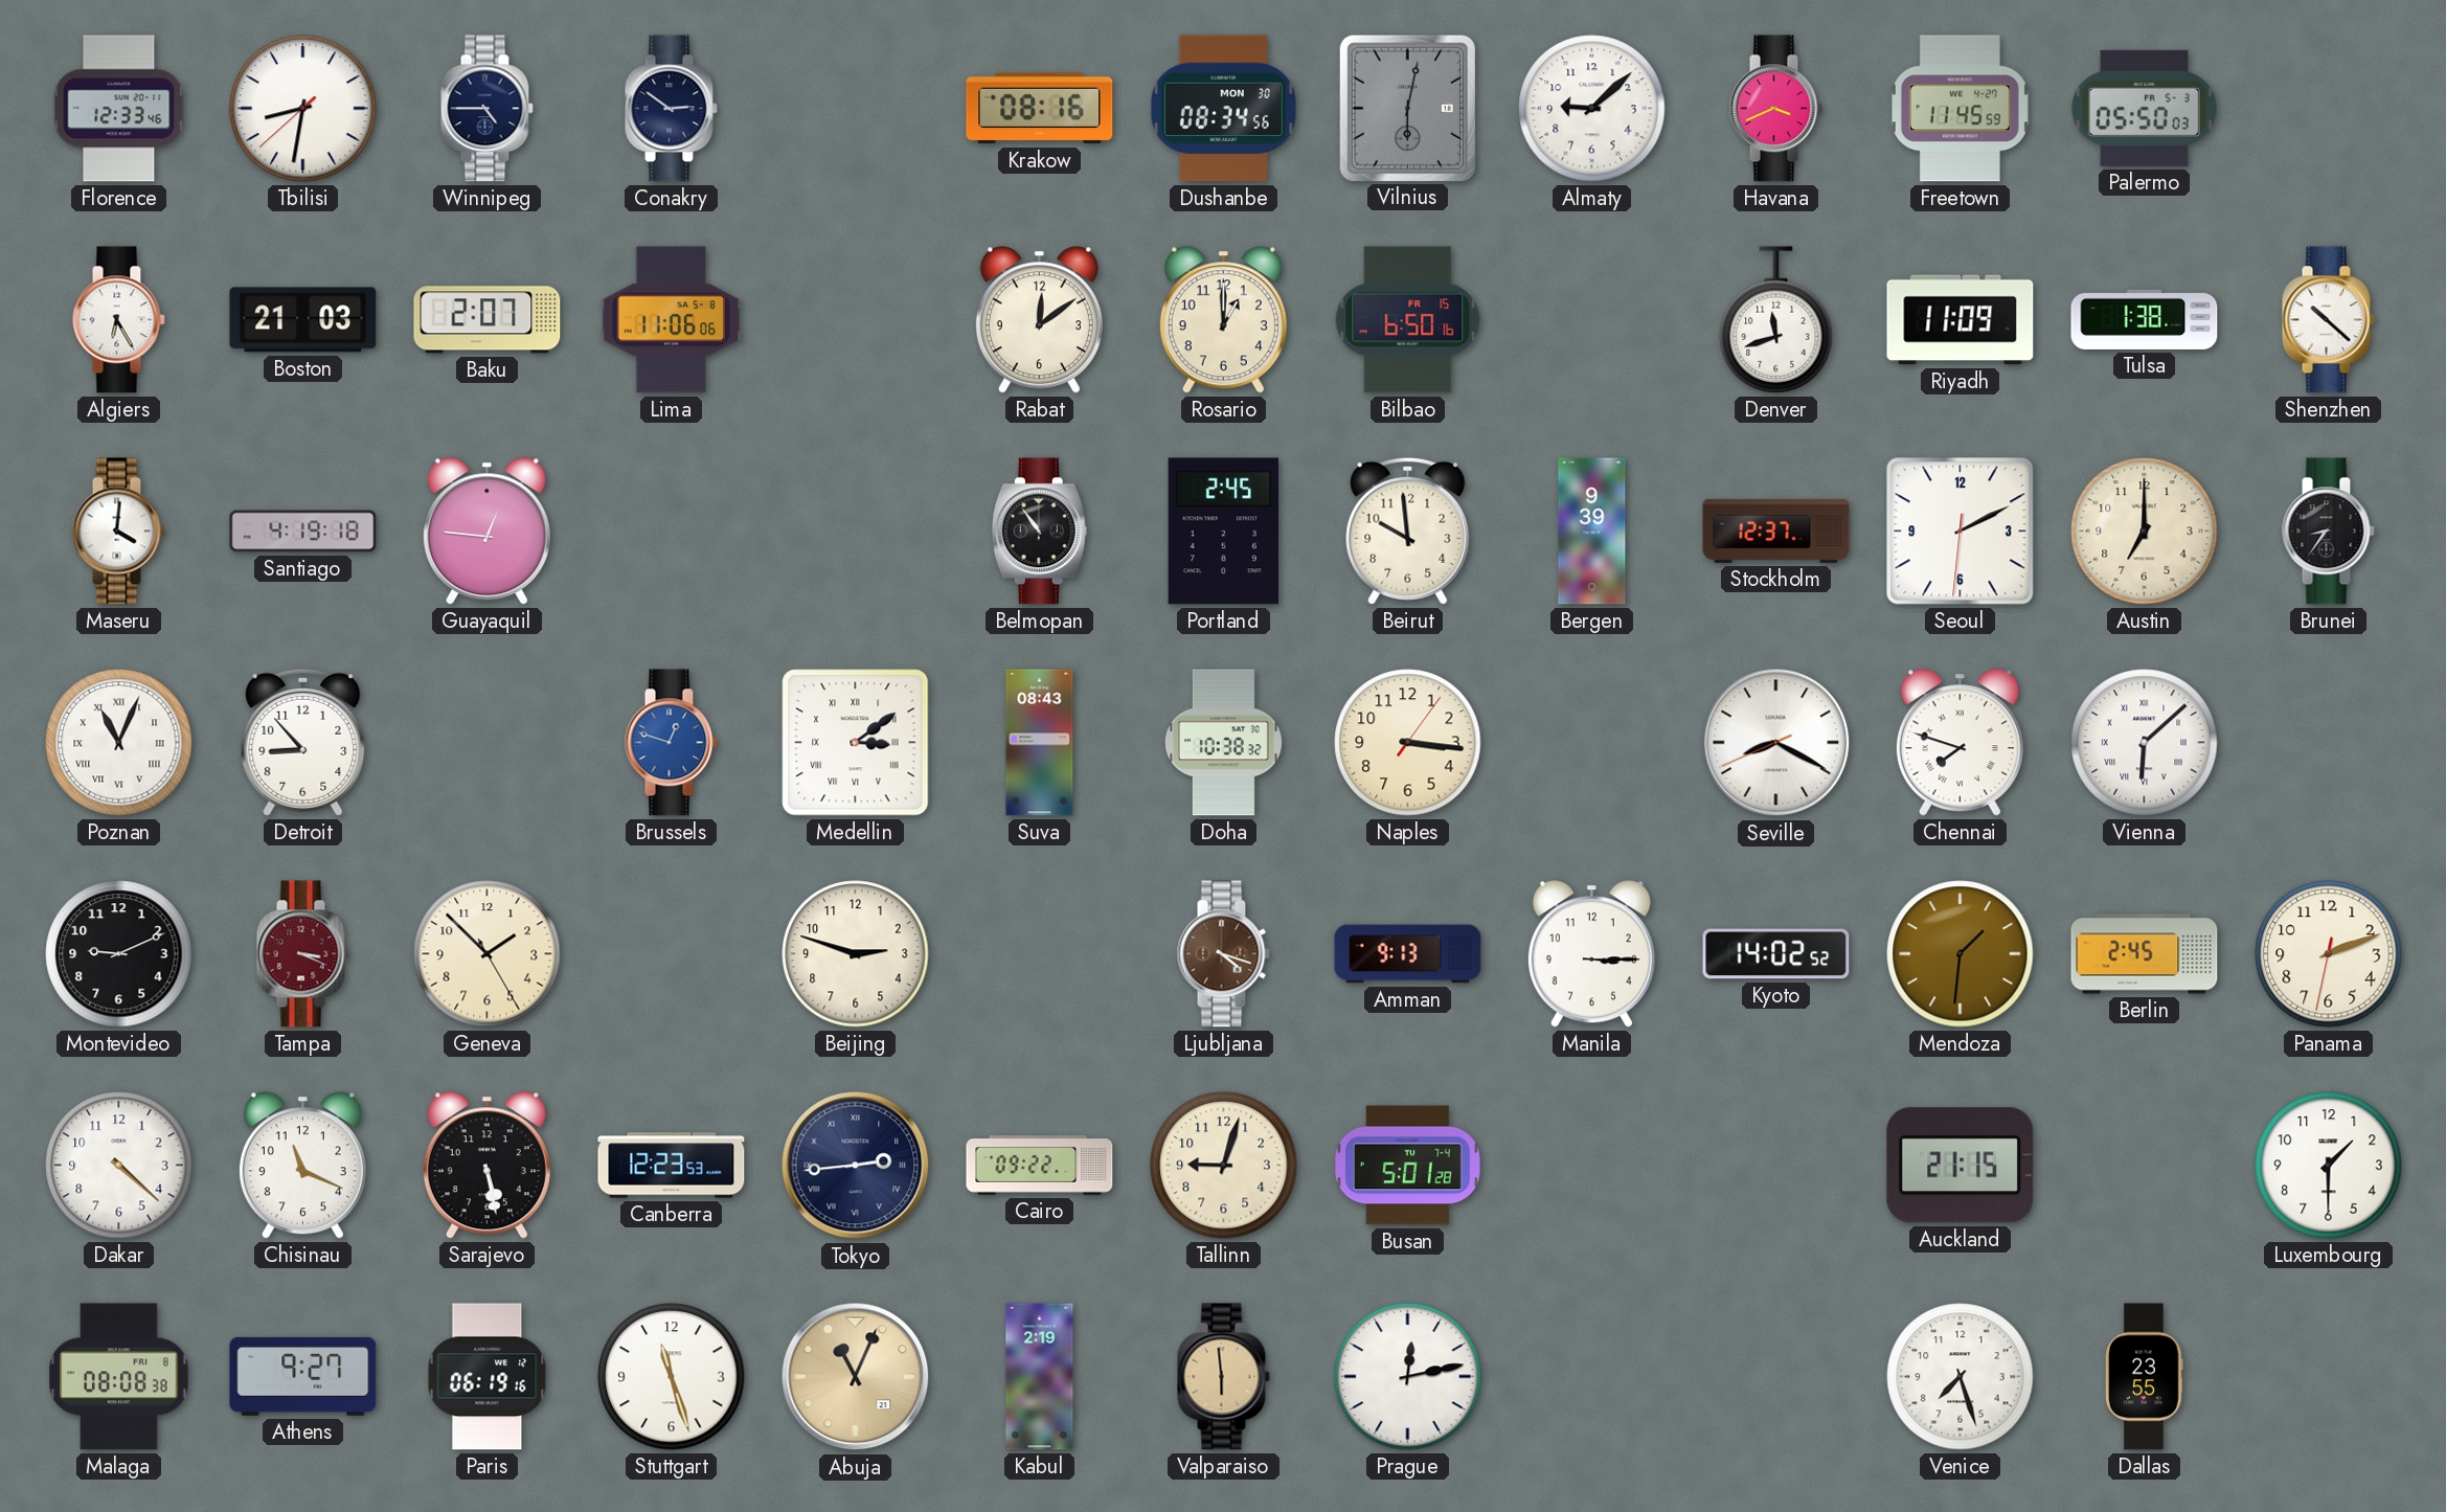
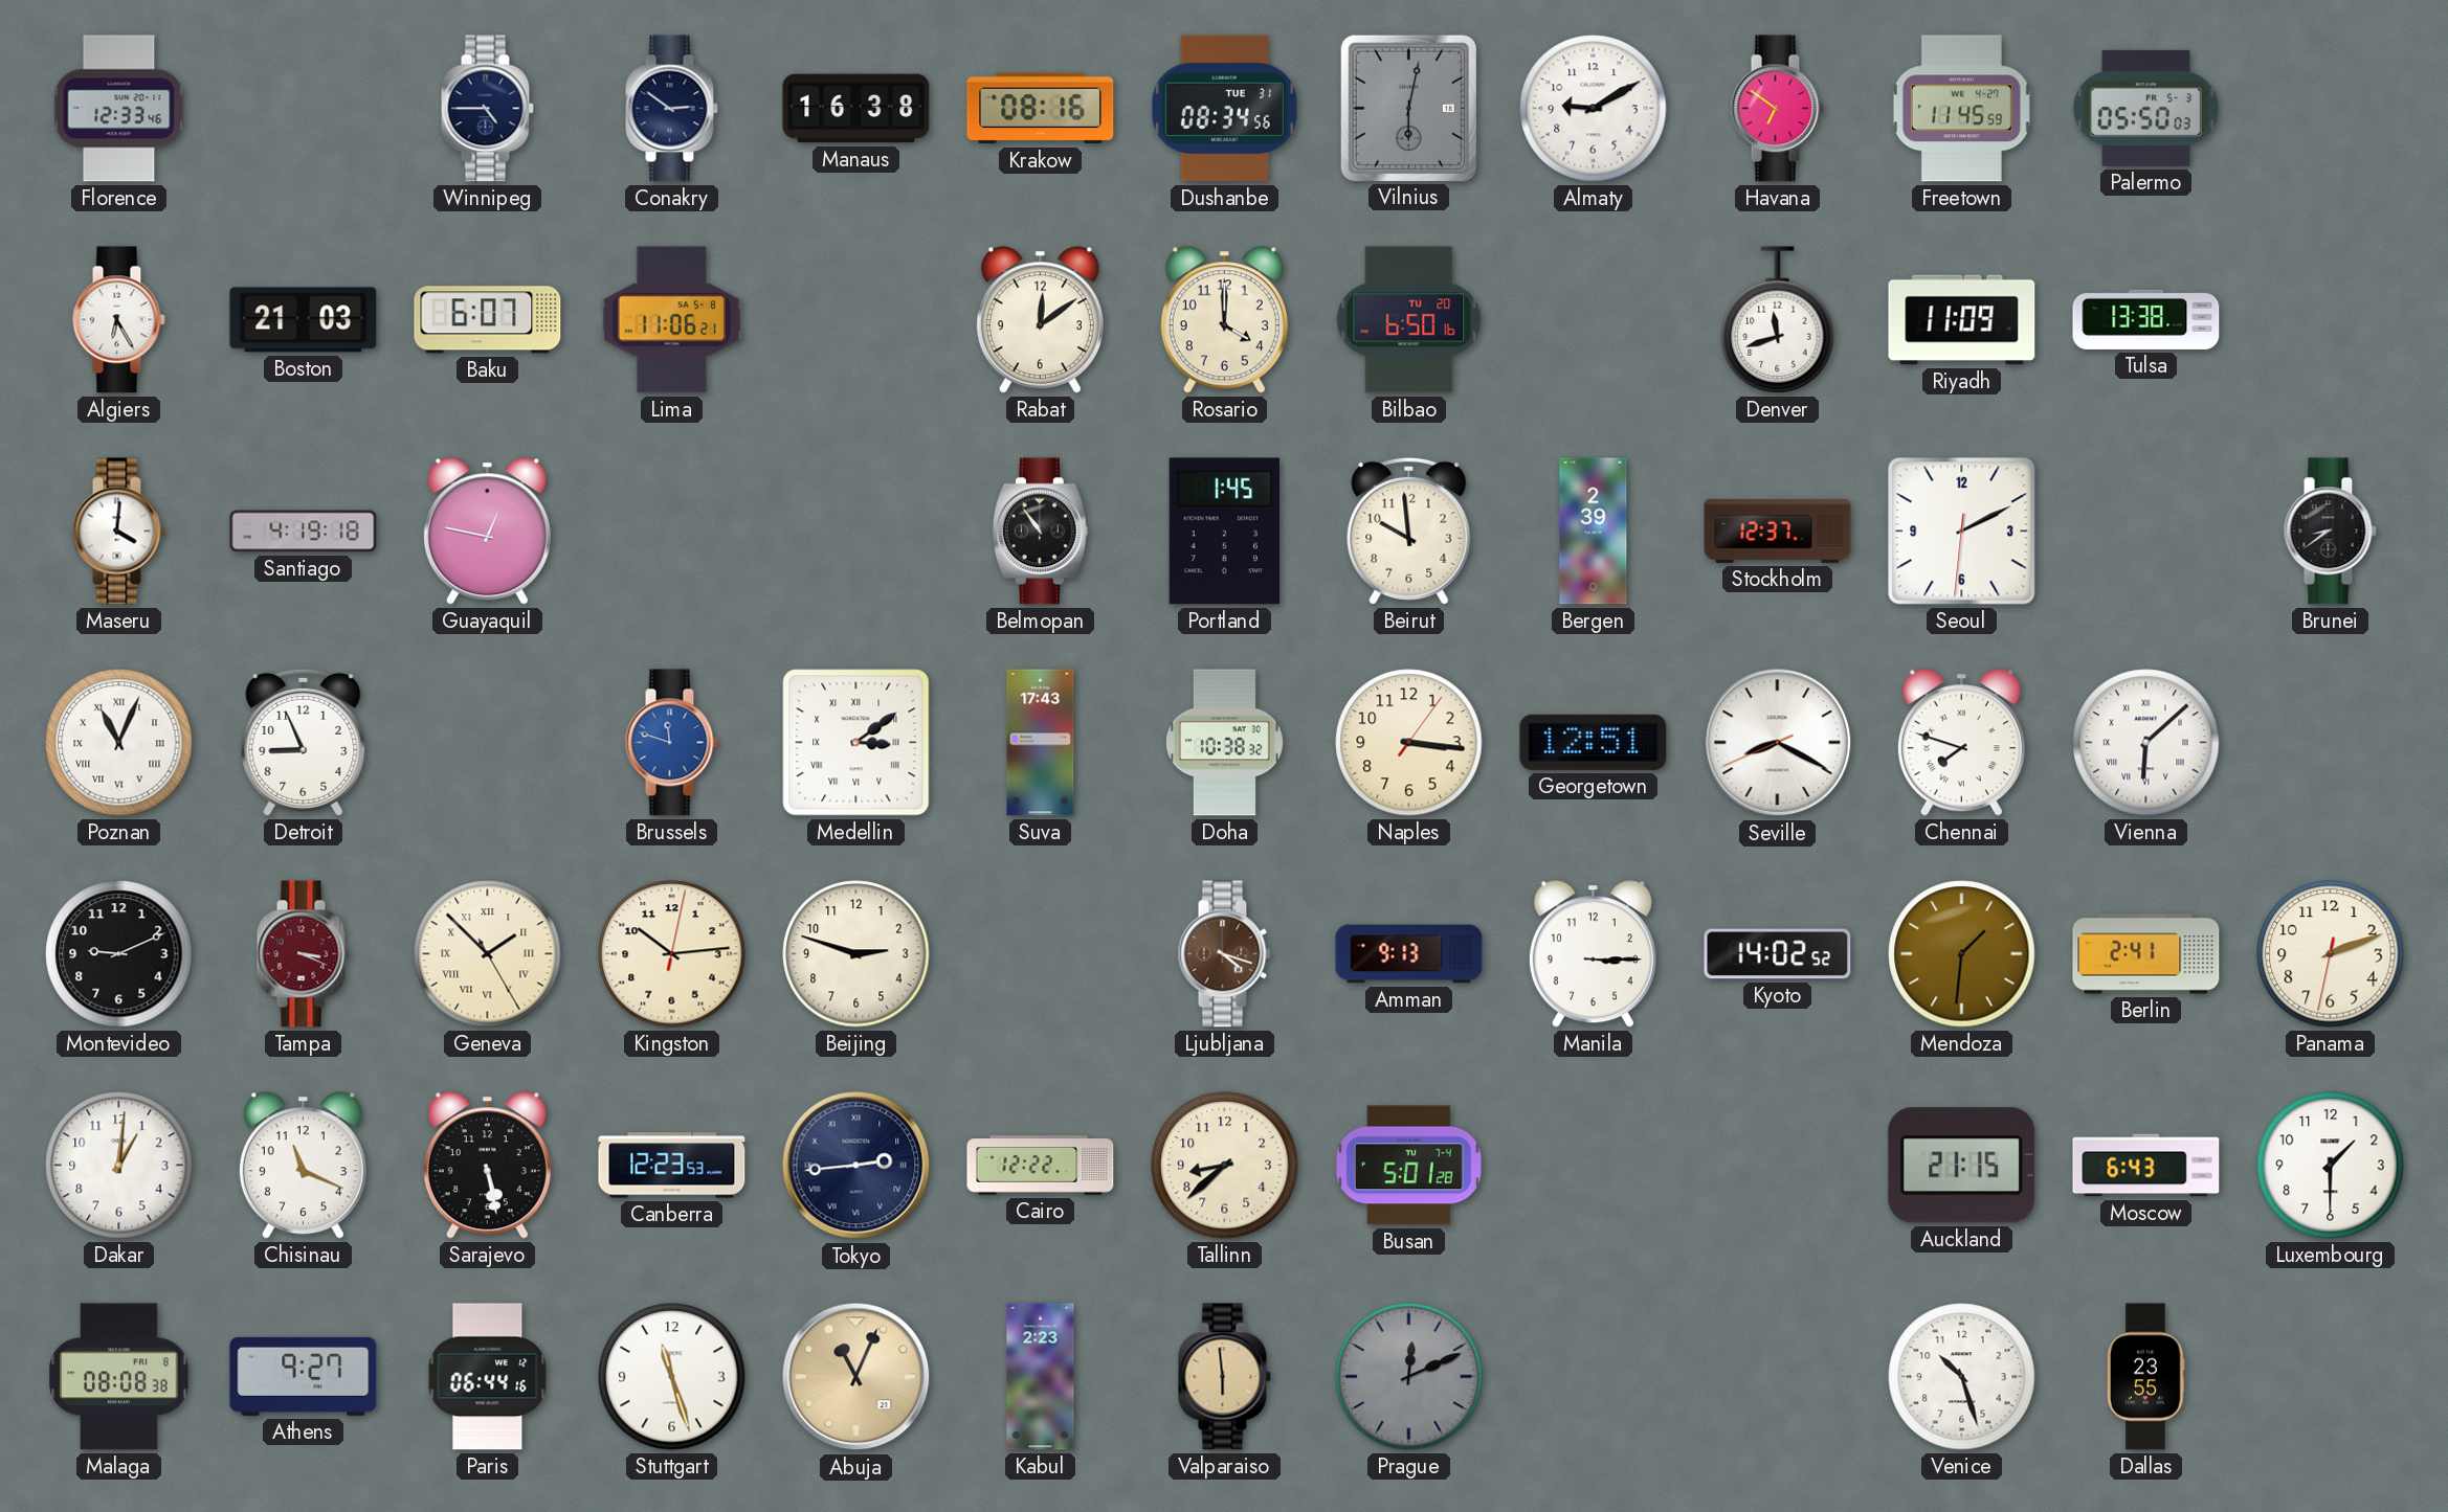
Tbilisi: 8:31 -> none
Manaus: none -> 16:38
Dushanbe date: MON 30 -> TUE 31
Almaty: 9:08 -> 9:10
Havana: 3:41 -> 6:51
Baku: 2:07 -> 6:07
Lima: 11:06:06 -> 11:06:21
Rosario: 1:00 -> 4:00
Bilbao date: FR 15 -> TU 20
Tulsa: 1:38 -> 13:38
Shenzhen: 10:22 -> none
Guayaquil: 12:46 -> 12:47
Portland: 2:45 -> 1:45
Bergen: 9:39 -> 2:39
Austin: 7:00 -> none
Brunei: 8:36 -> 8:39
Detroit: 8:53 -> 8:56
Brussels: 12:48 -> 11:48
Suva: 08:43 -> 17:43
Georgetown: none -> 12:51
Geneva numerals: Arabic -> Roman
Kingston: none -> 10:14
Berlin: 2:45 -> 2:41
Dakar: 4:22 -> 1:01
Cairo: 09:22 -> 12:22
Tallinn: 9:03 -> 8:38
Moscow: none -> 6:43
Paris: 06:19 -> 06:44
Kabul: 2:19 -> 2:23
Prague: 12:13 -> 12:11
Prague dial: white -> grey
Venice: 7:27 -> 10:27
